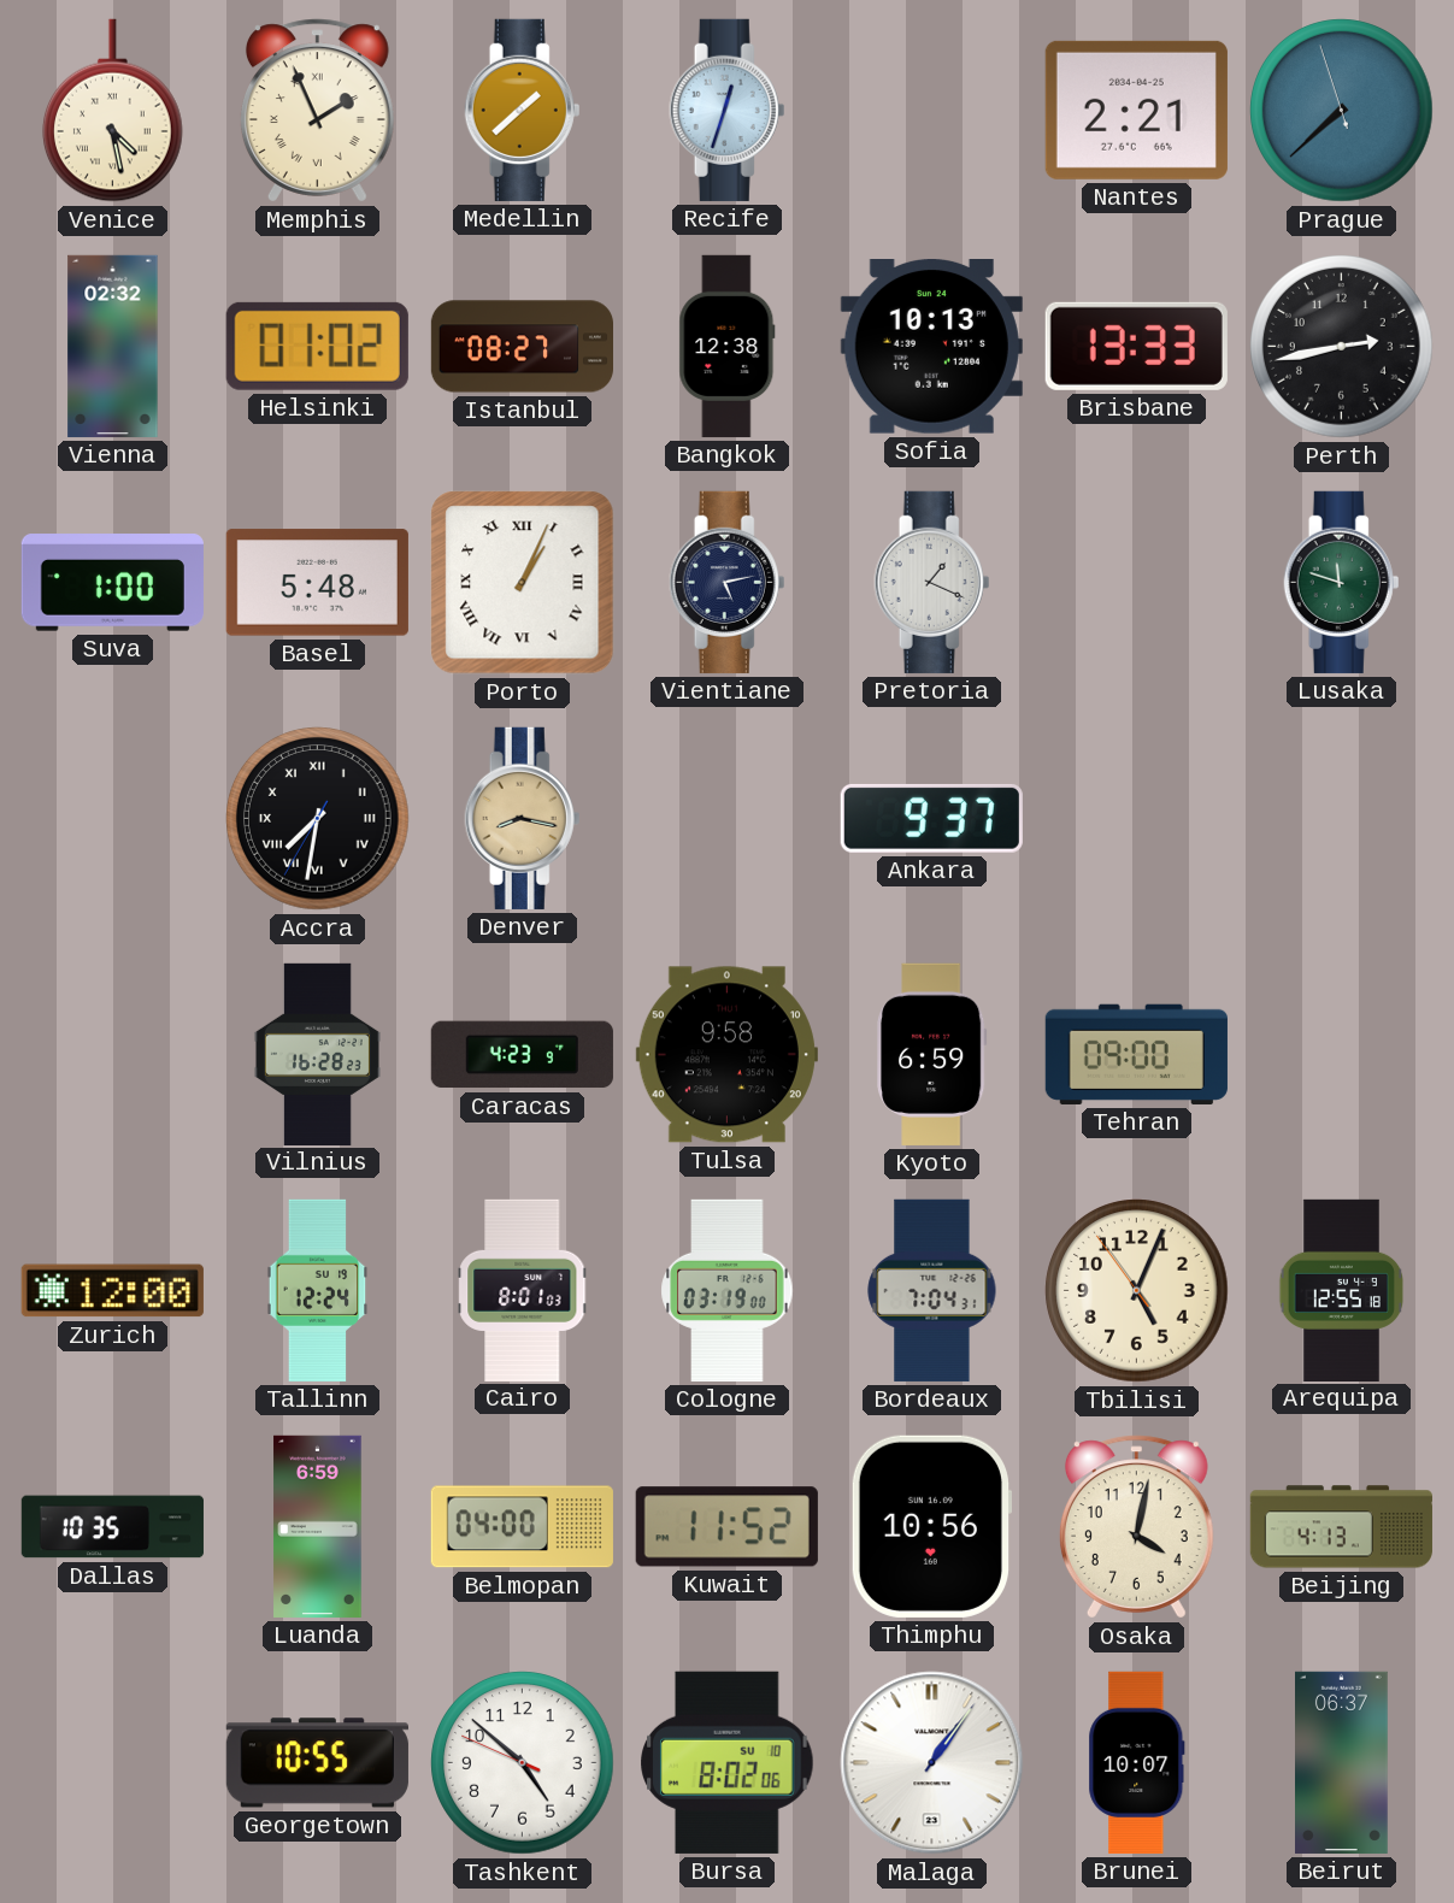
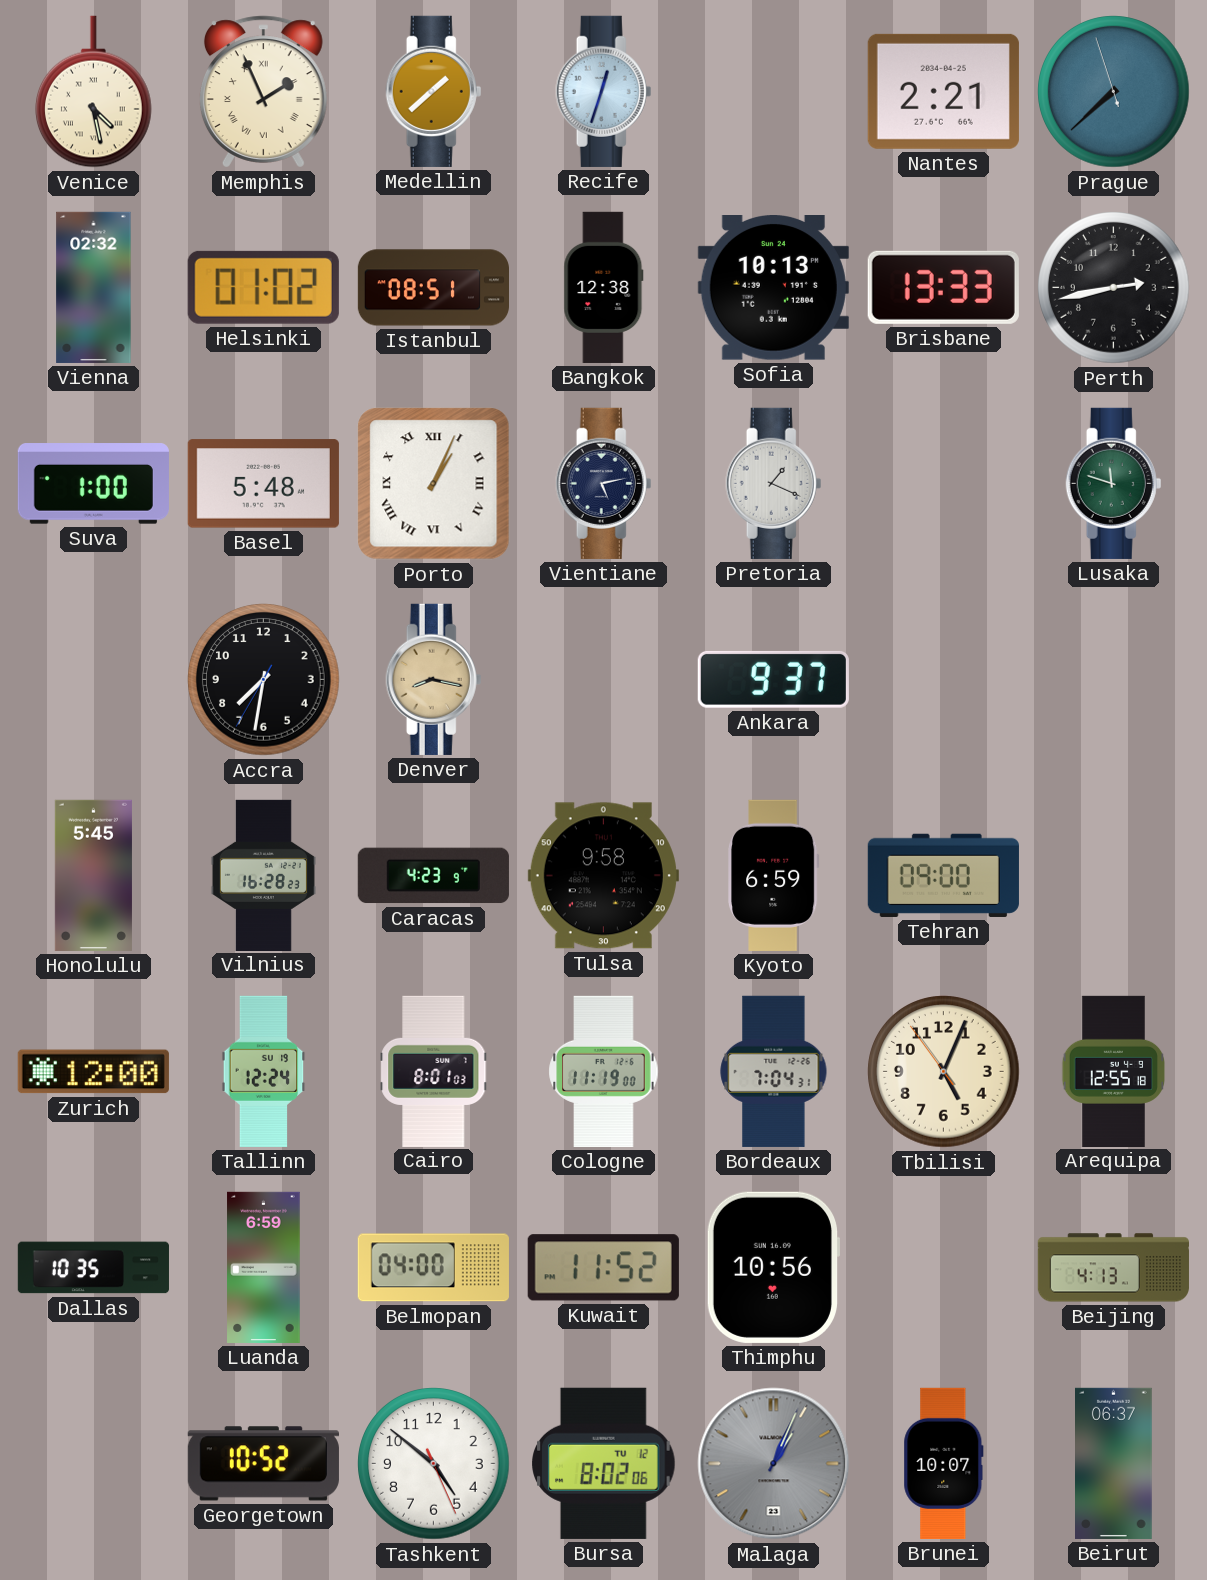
Istanbul: 08:27 -> 08:51
Accra numerals: Roman -> Arabic
Honolulu: none -> 5:45
Cologne: 03:19 -> 11:19
Osaka: 4:02 -> none
Georgetown: 10:55 -> 10:52
Tashkent: 4:51:49 -> 4:51:26
Bursa date: SU 10 -> TU 12
Malaga: 1:06 -> 1:04
Malaga dial: white -> grey
